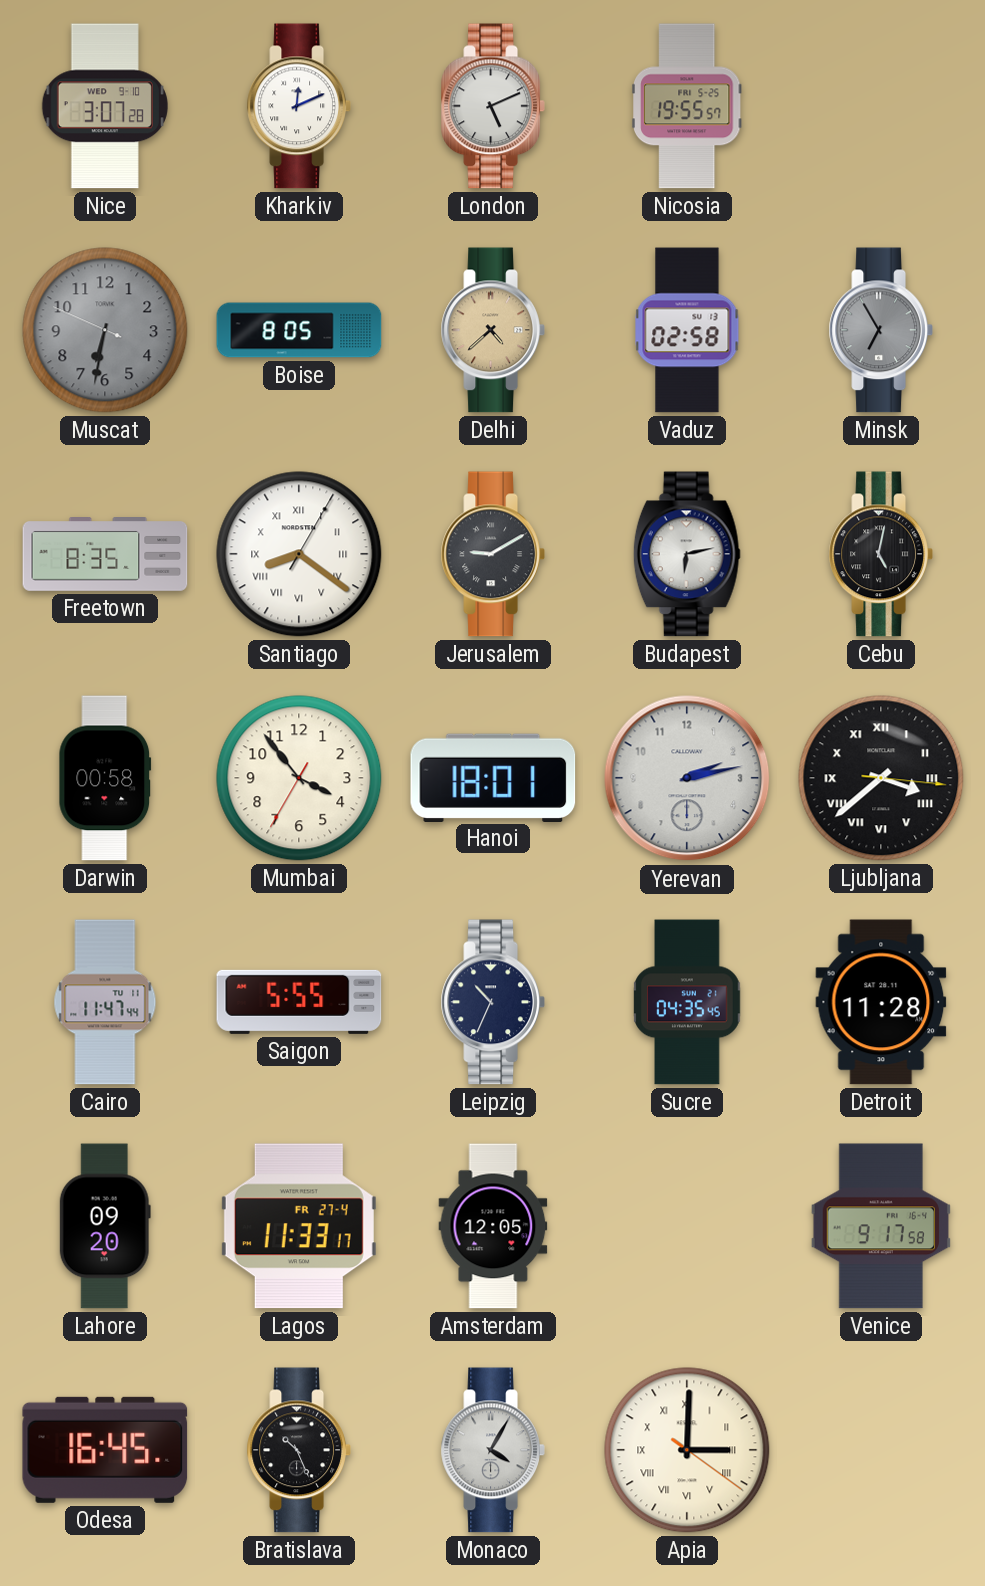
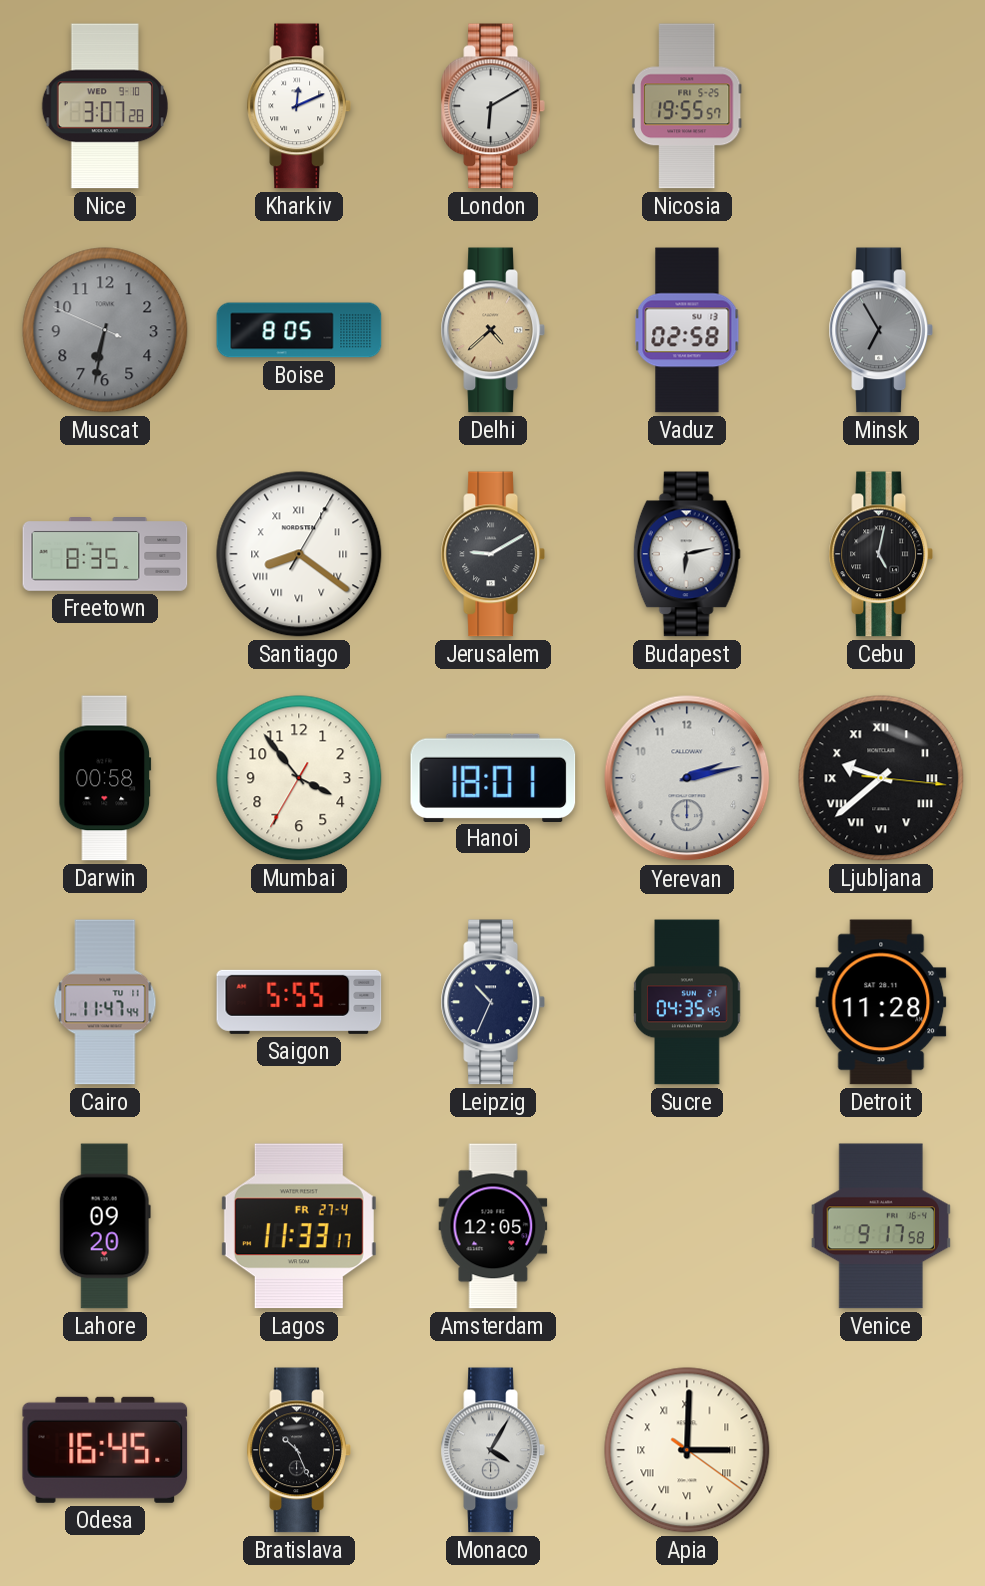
London: 5:11 -> 6:10
Ljubljana: 3:38 -> 9:38
